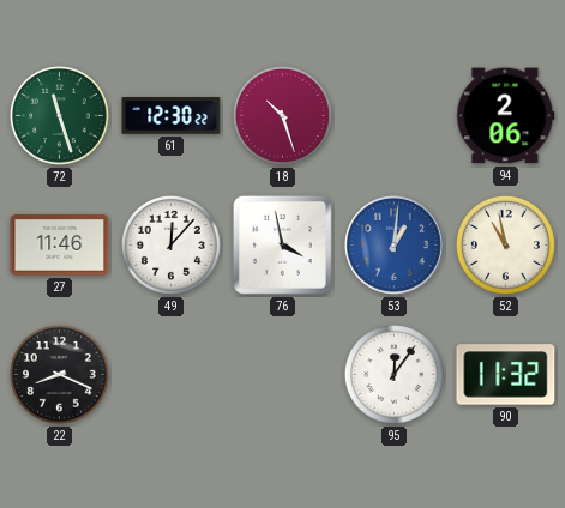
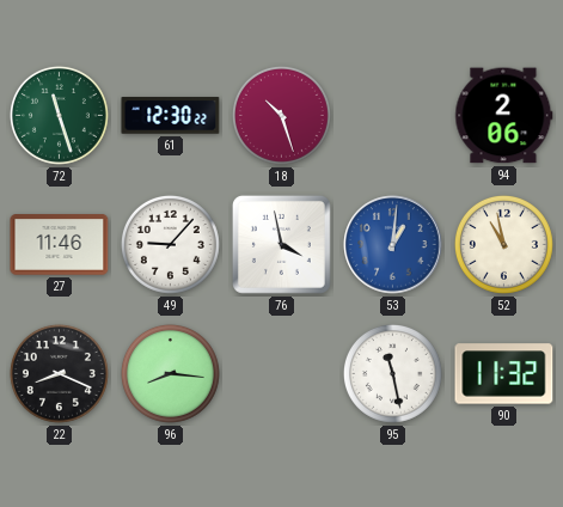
49: 12:07 -> 9:07
96: none -> 8:16
95: 12:06 -> 11:28
